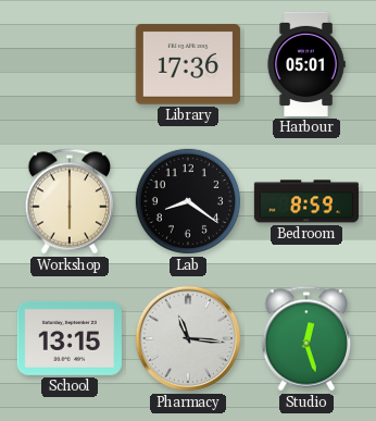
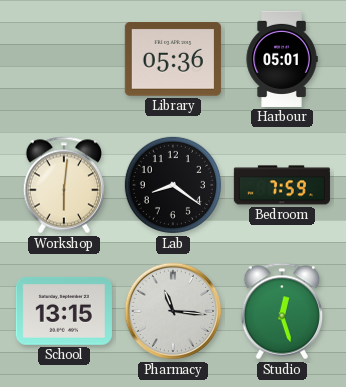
Library: 17:36 -> 05:36
Workshop: 6:00 -> 6:01
Bedroom: 8:59 -> 7:59
